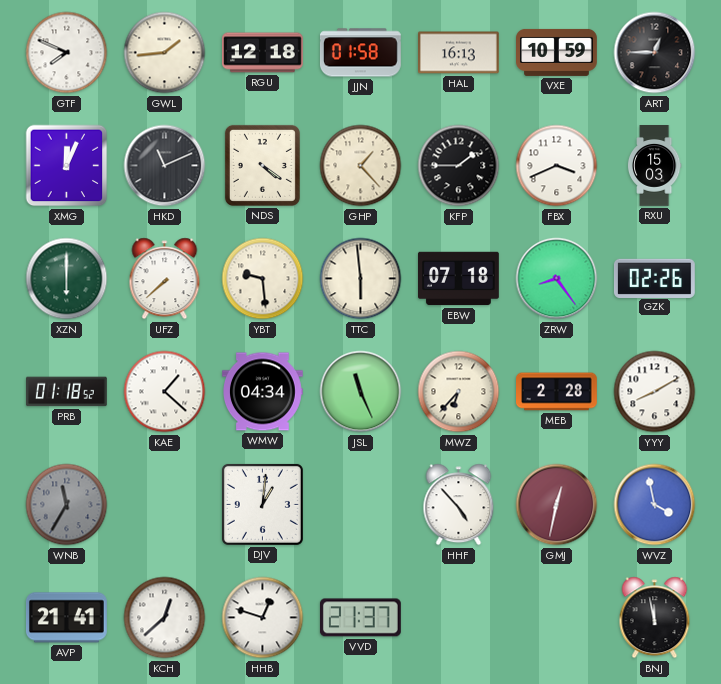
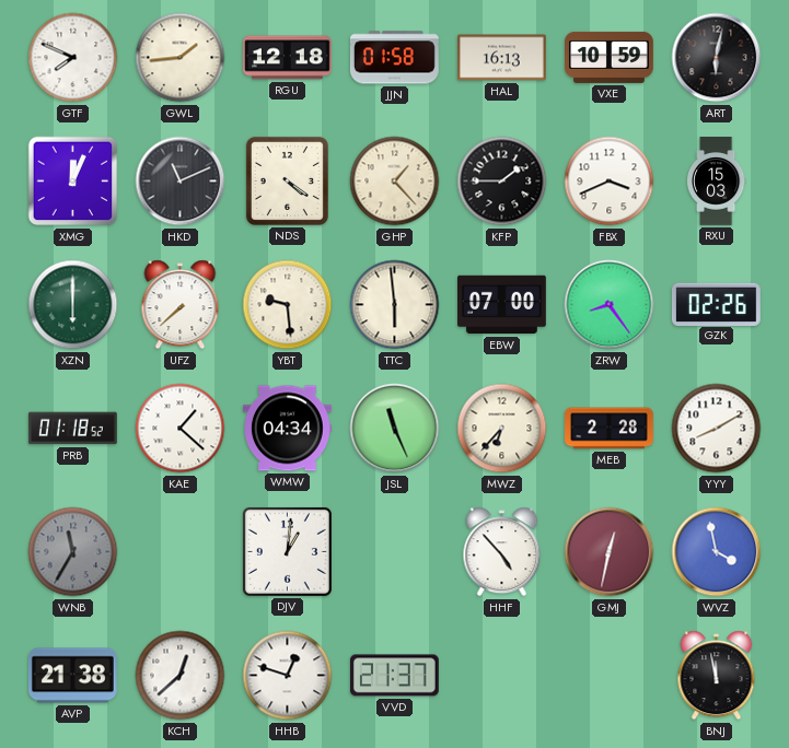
ART: 12:45 -> 6:02
EBW: 07:18 -> 07:00
AVP: 21:41 -> 21:38
